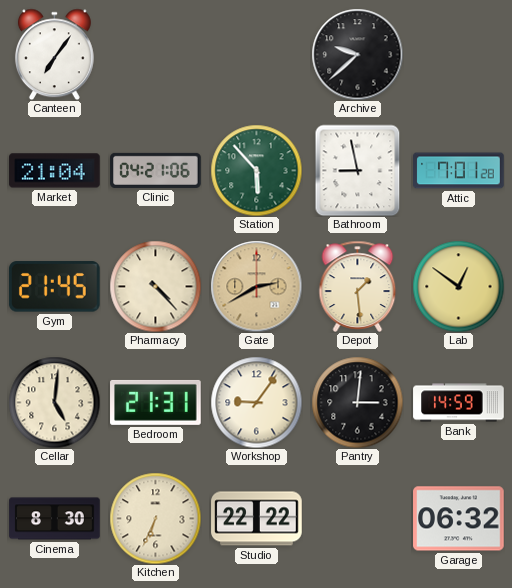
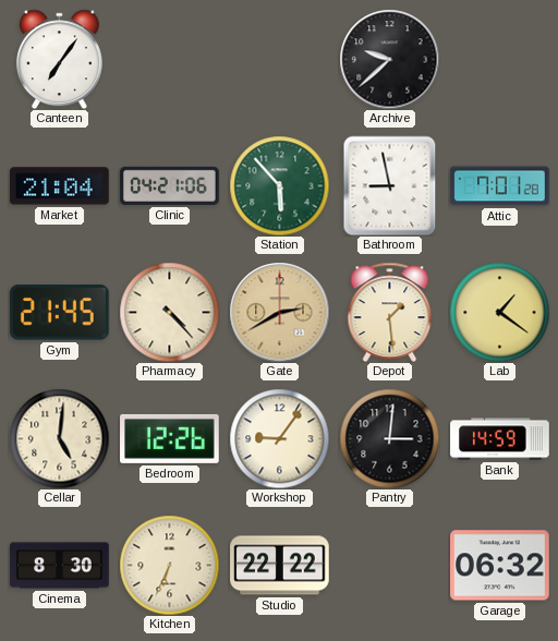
Lab: 12:51 -> 1:21
Bedroom: 21:31 -> 12:26
